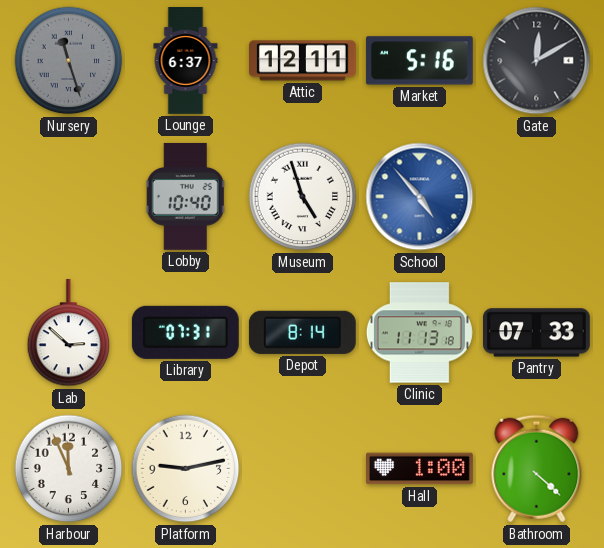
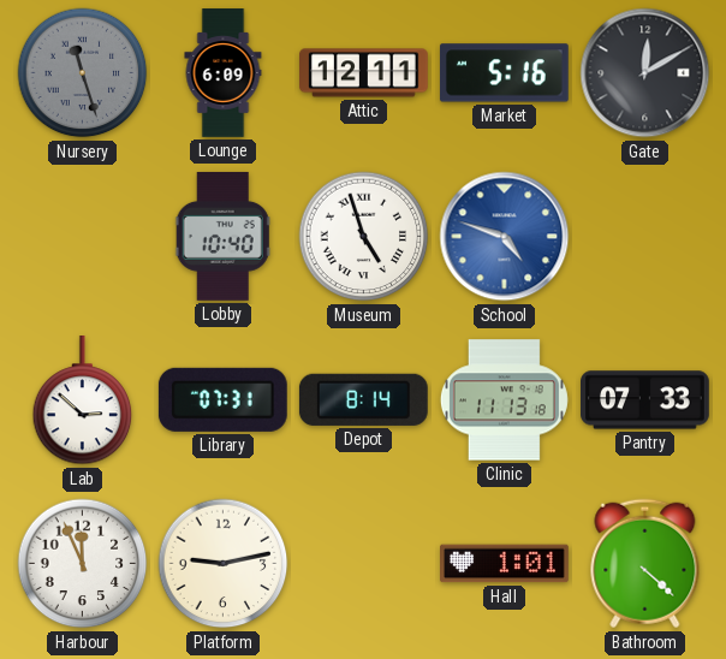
Lounge: 6:37 -> 6:09
School: 4:53 -> 4:48
Hall: 1:00 -> 1:01
